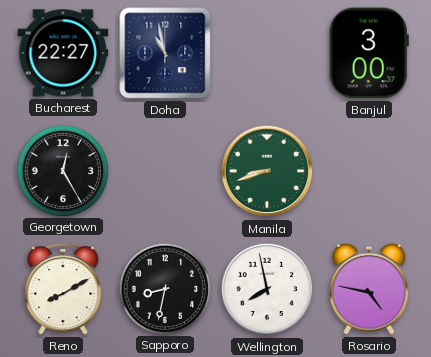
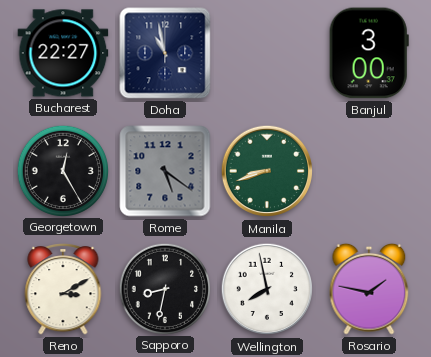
Rome: none -> 5:21
Reno: 8:10 -> 3:10
Rosario: 4:47 -> 1:47
